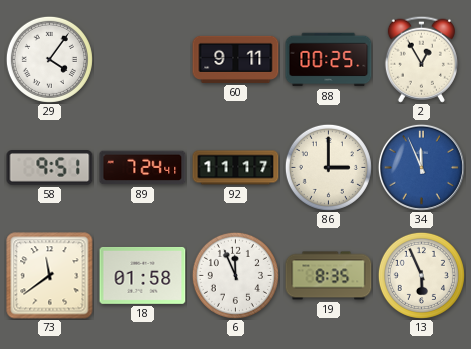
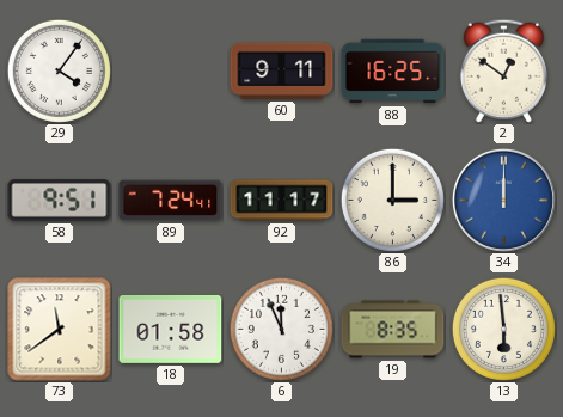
88: 00:25 -> 16:25
2: 12:55 -> 12:51
34: 11:56 -> 12:00
13: 5:56 -> 5:59
